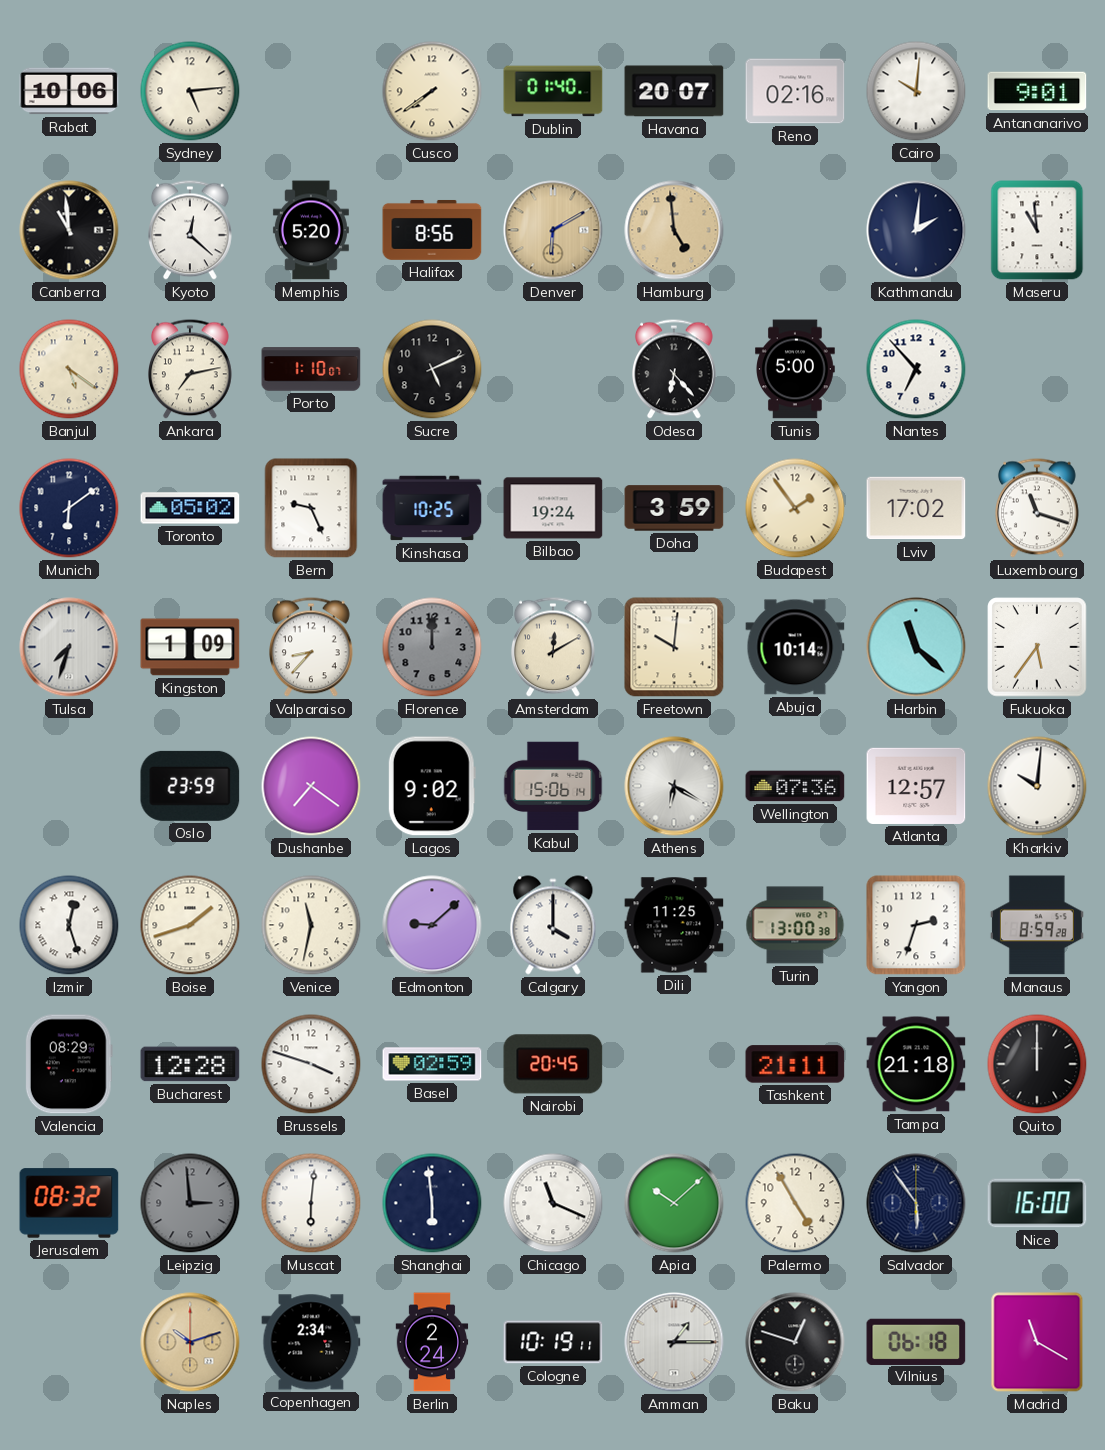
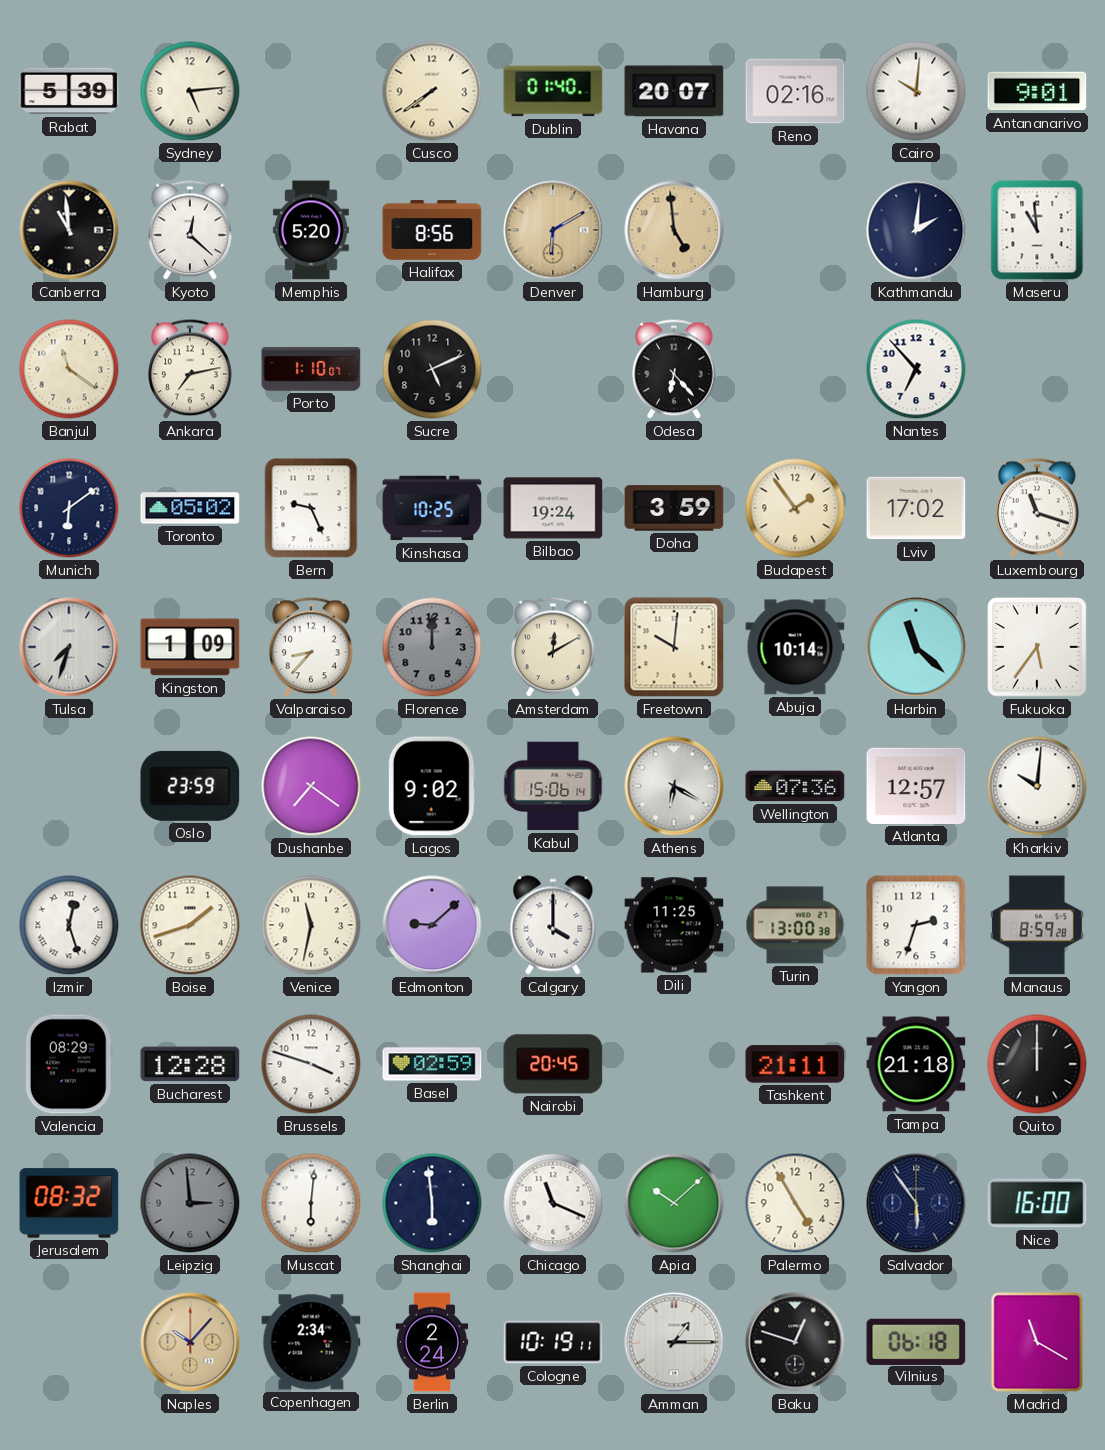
Rabat: 10:06 -> 5:39
Banjul: 5:21 -> 11:21
Tunis: 5:00 -> none
Naples: 10:12 -> 10:07
